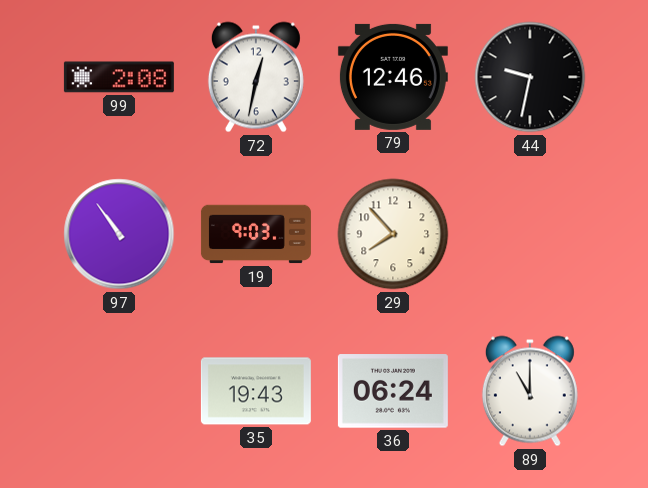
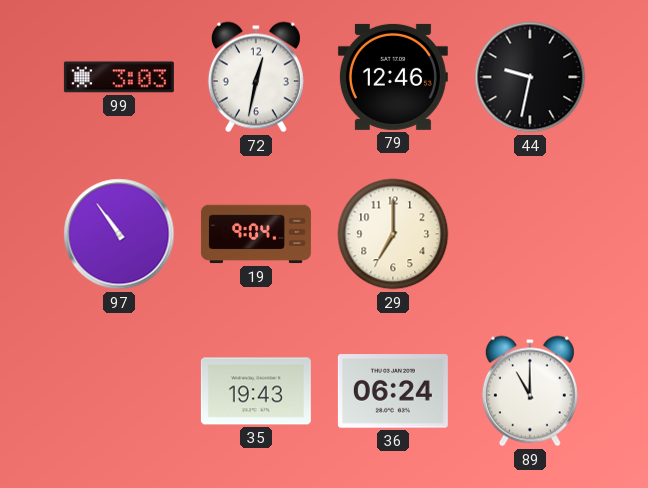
99: 2:08 -> 3:03
19: 9:03 -> 9:04
29: 7:53 -> 7:00
